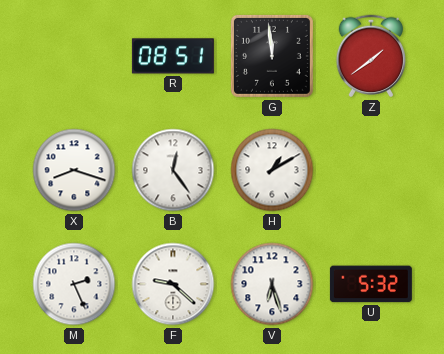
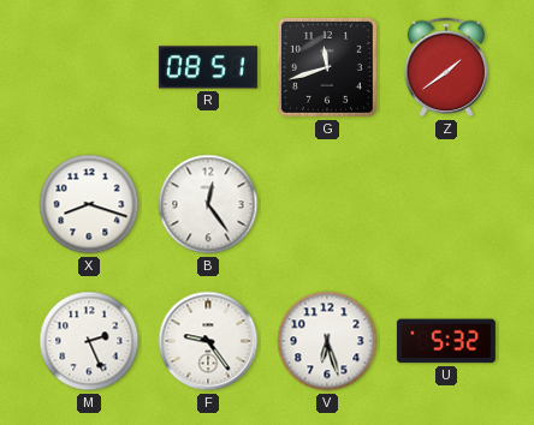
G: 11:59 -> 11:42
H: 1:10 -> none
F: 9:22 -> 9:24
